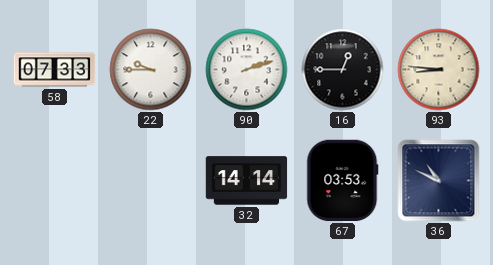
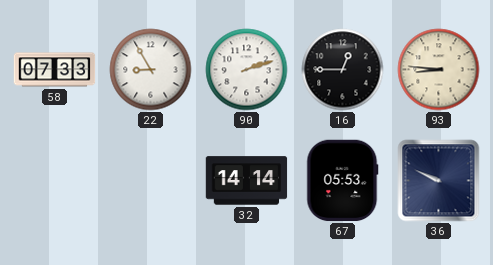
22: 9:45 -> 8:55
67: 03:53 -> 05:53
36: 10:49 -> 9:49
